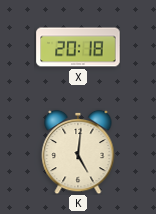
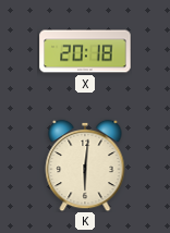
K: 5:01 -> 6:01
